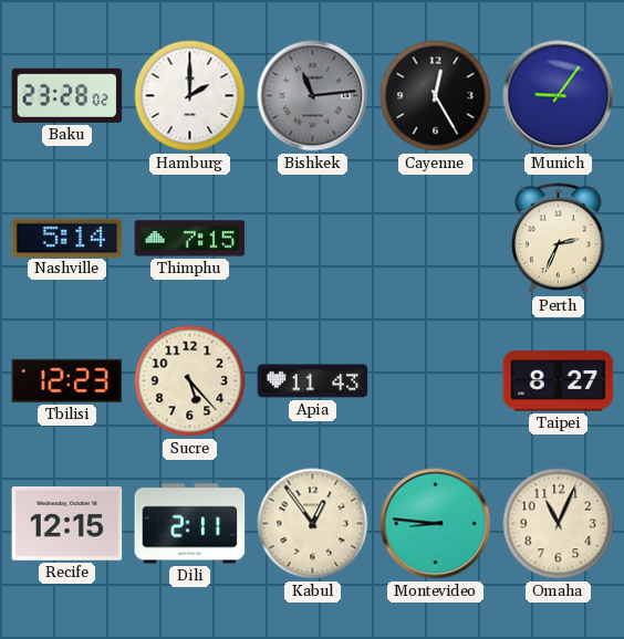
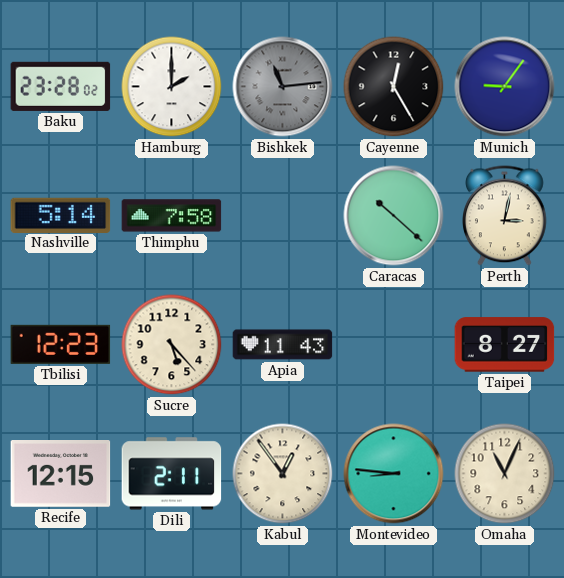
Thimphu: 7:15 -> 7:58
Caracas: none -> 10:22
Perth: 2:34 -> 3:02
